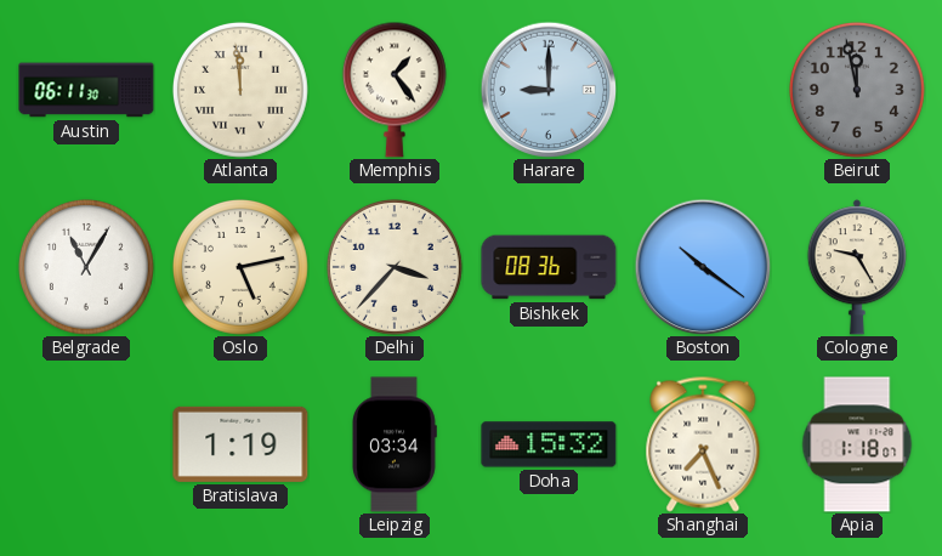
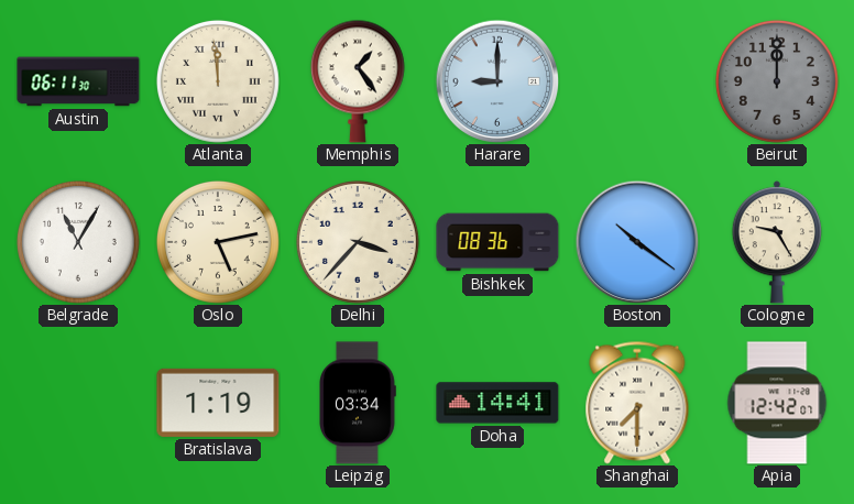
Beirut: 11:58 -> 12:00
Doha: 15:32 -> 14:41
Shanghai: 7:26 -> 7:30
Apia: 1:18 -> 12:42
